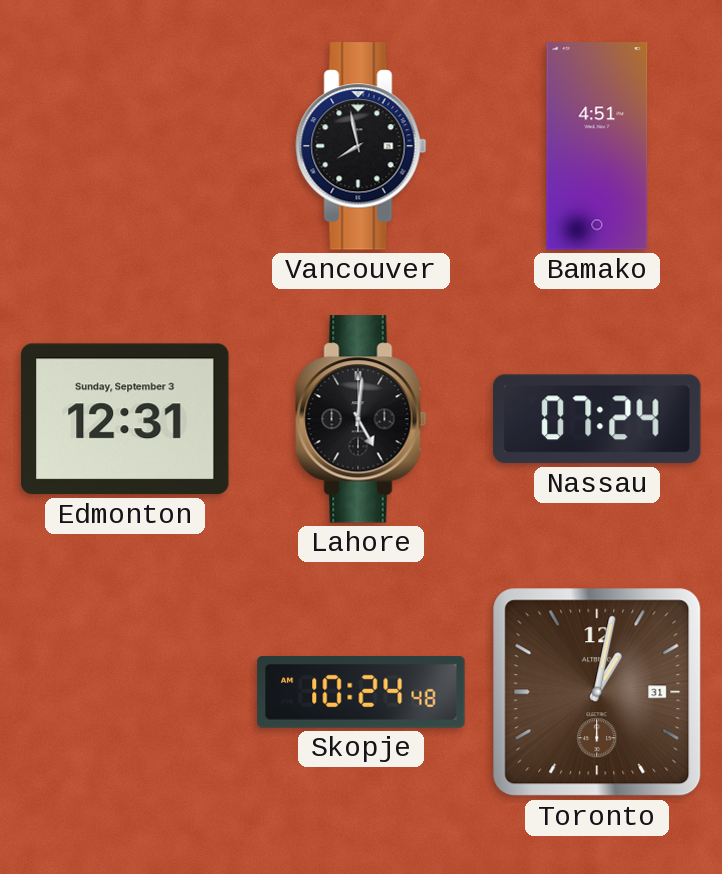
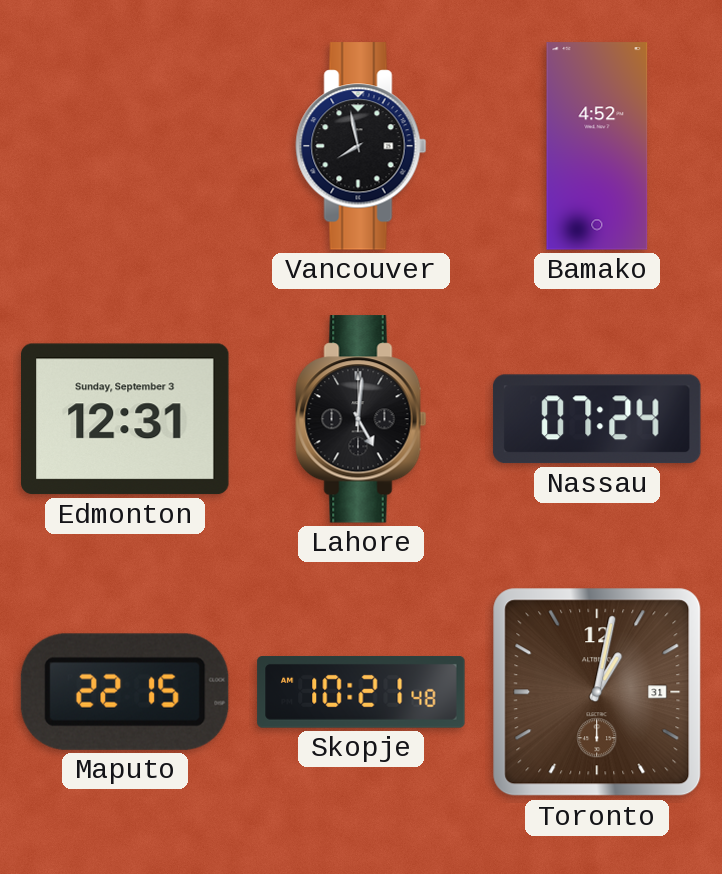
Bamako: 4:51 -> 4:52
Maputo: none -> 22:15
Skopje: 10:24 -> 10:21
